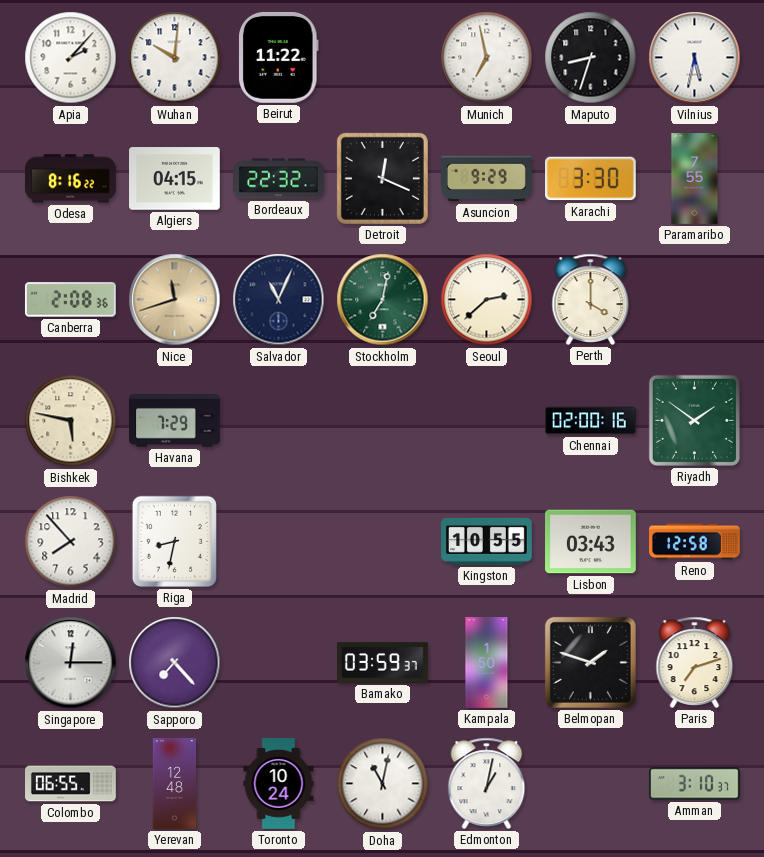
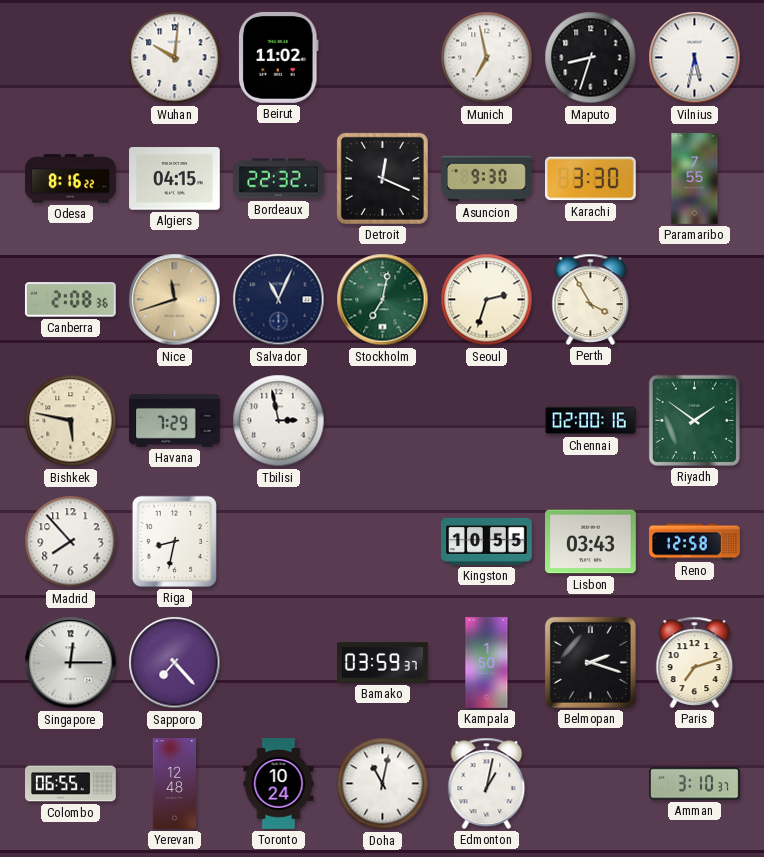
Apia: 2:07 -> none
Beirut: 11:22 -> 11:02
Asuncion: 9:29 -> 9:30
Seoul: 2:38 -> 2:33
Perth: 4:00 -> 3:55
Tbilisi: none -> 2:58
Belmopan: 1:48 -> 2:18
